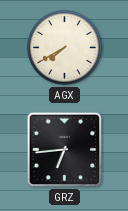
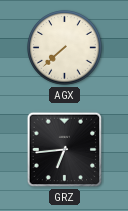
AGX: 7:40 -> 7:38
